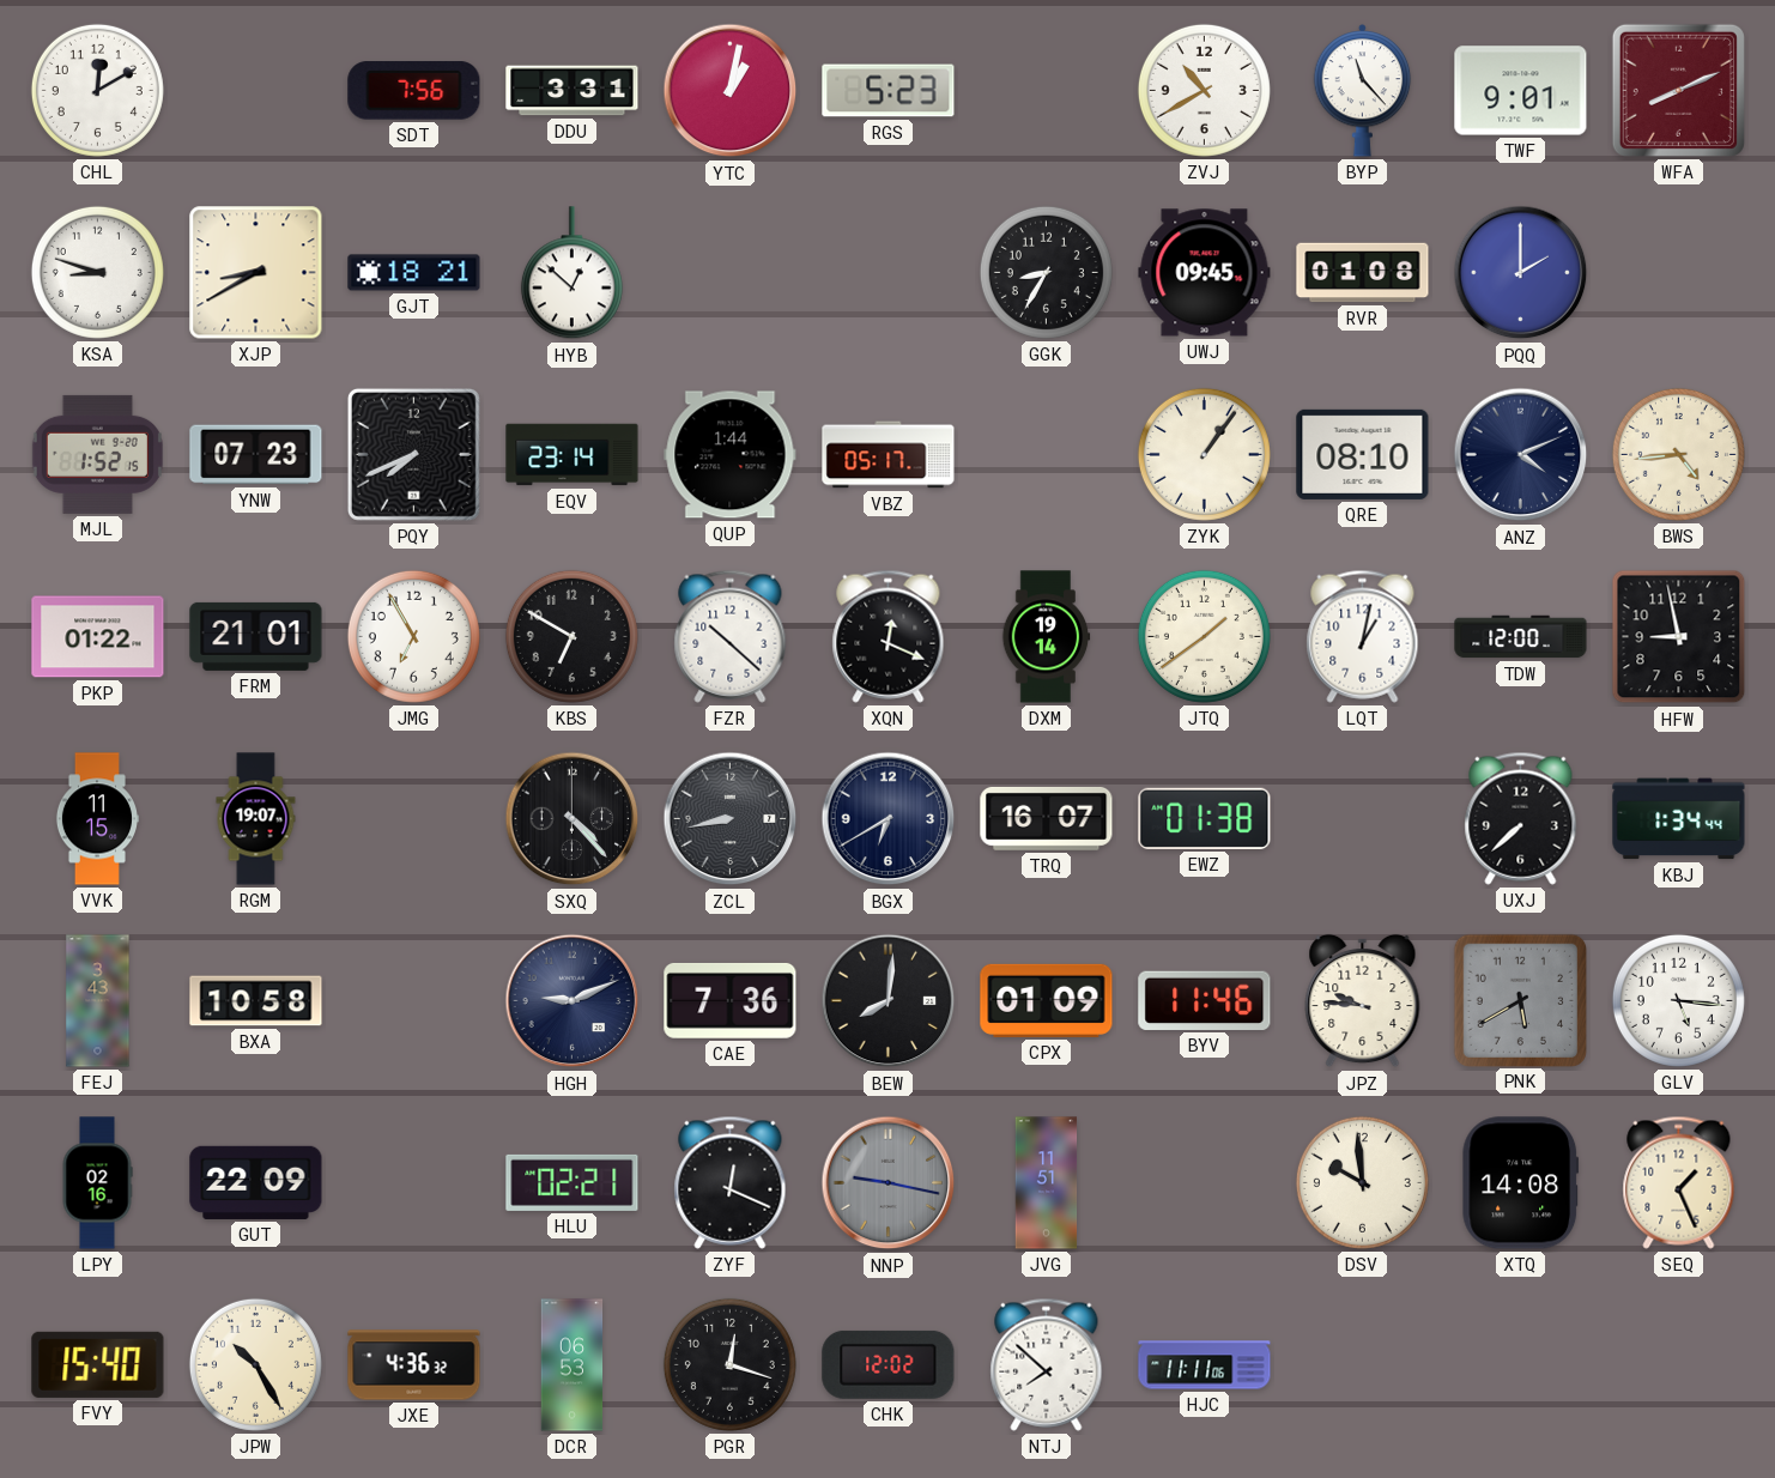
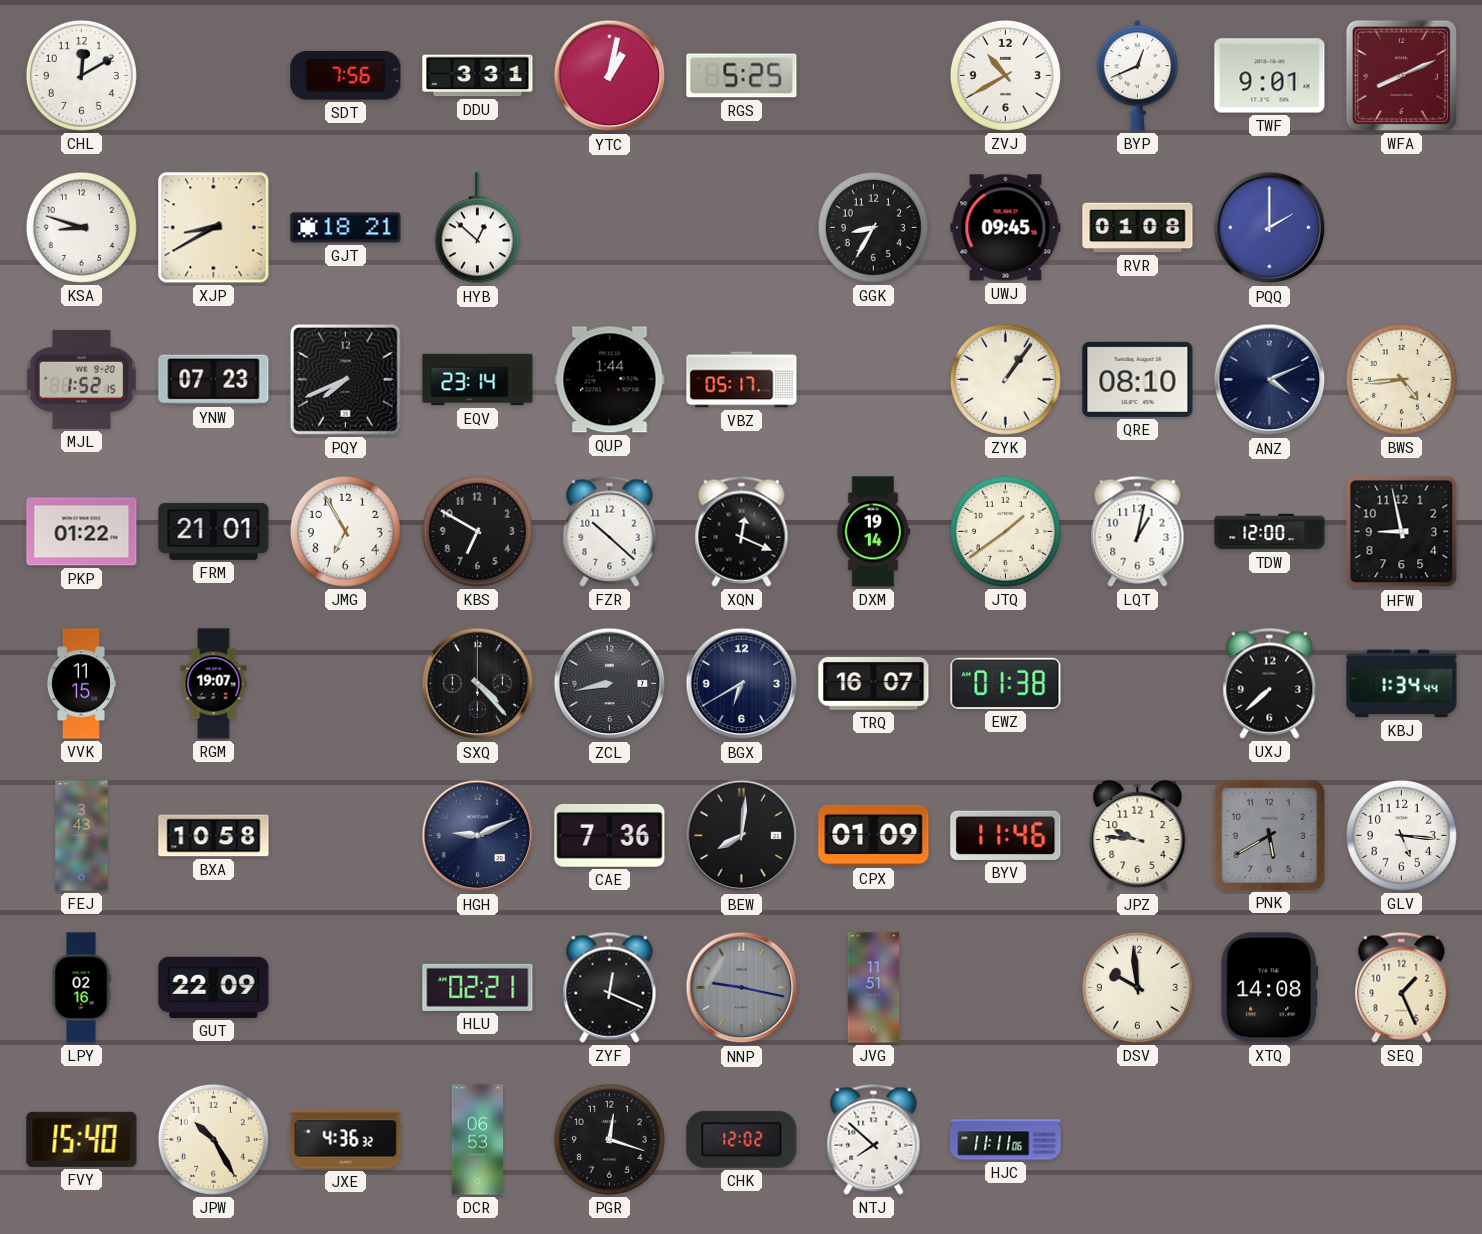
RGS: 5:23 -> 5:25
BYP: 11:23 -> 12:41
